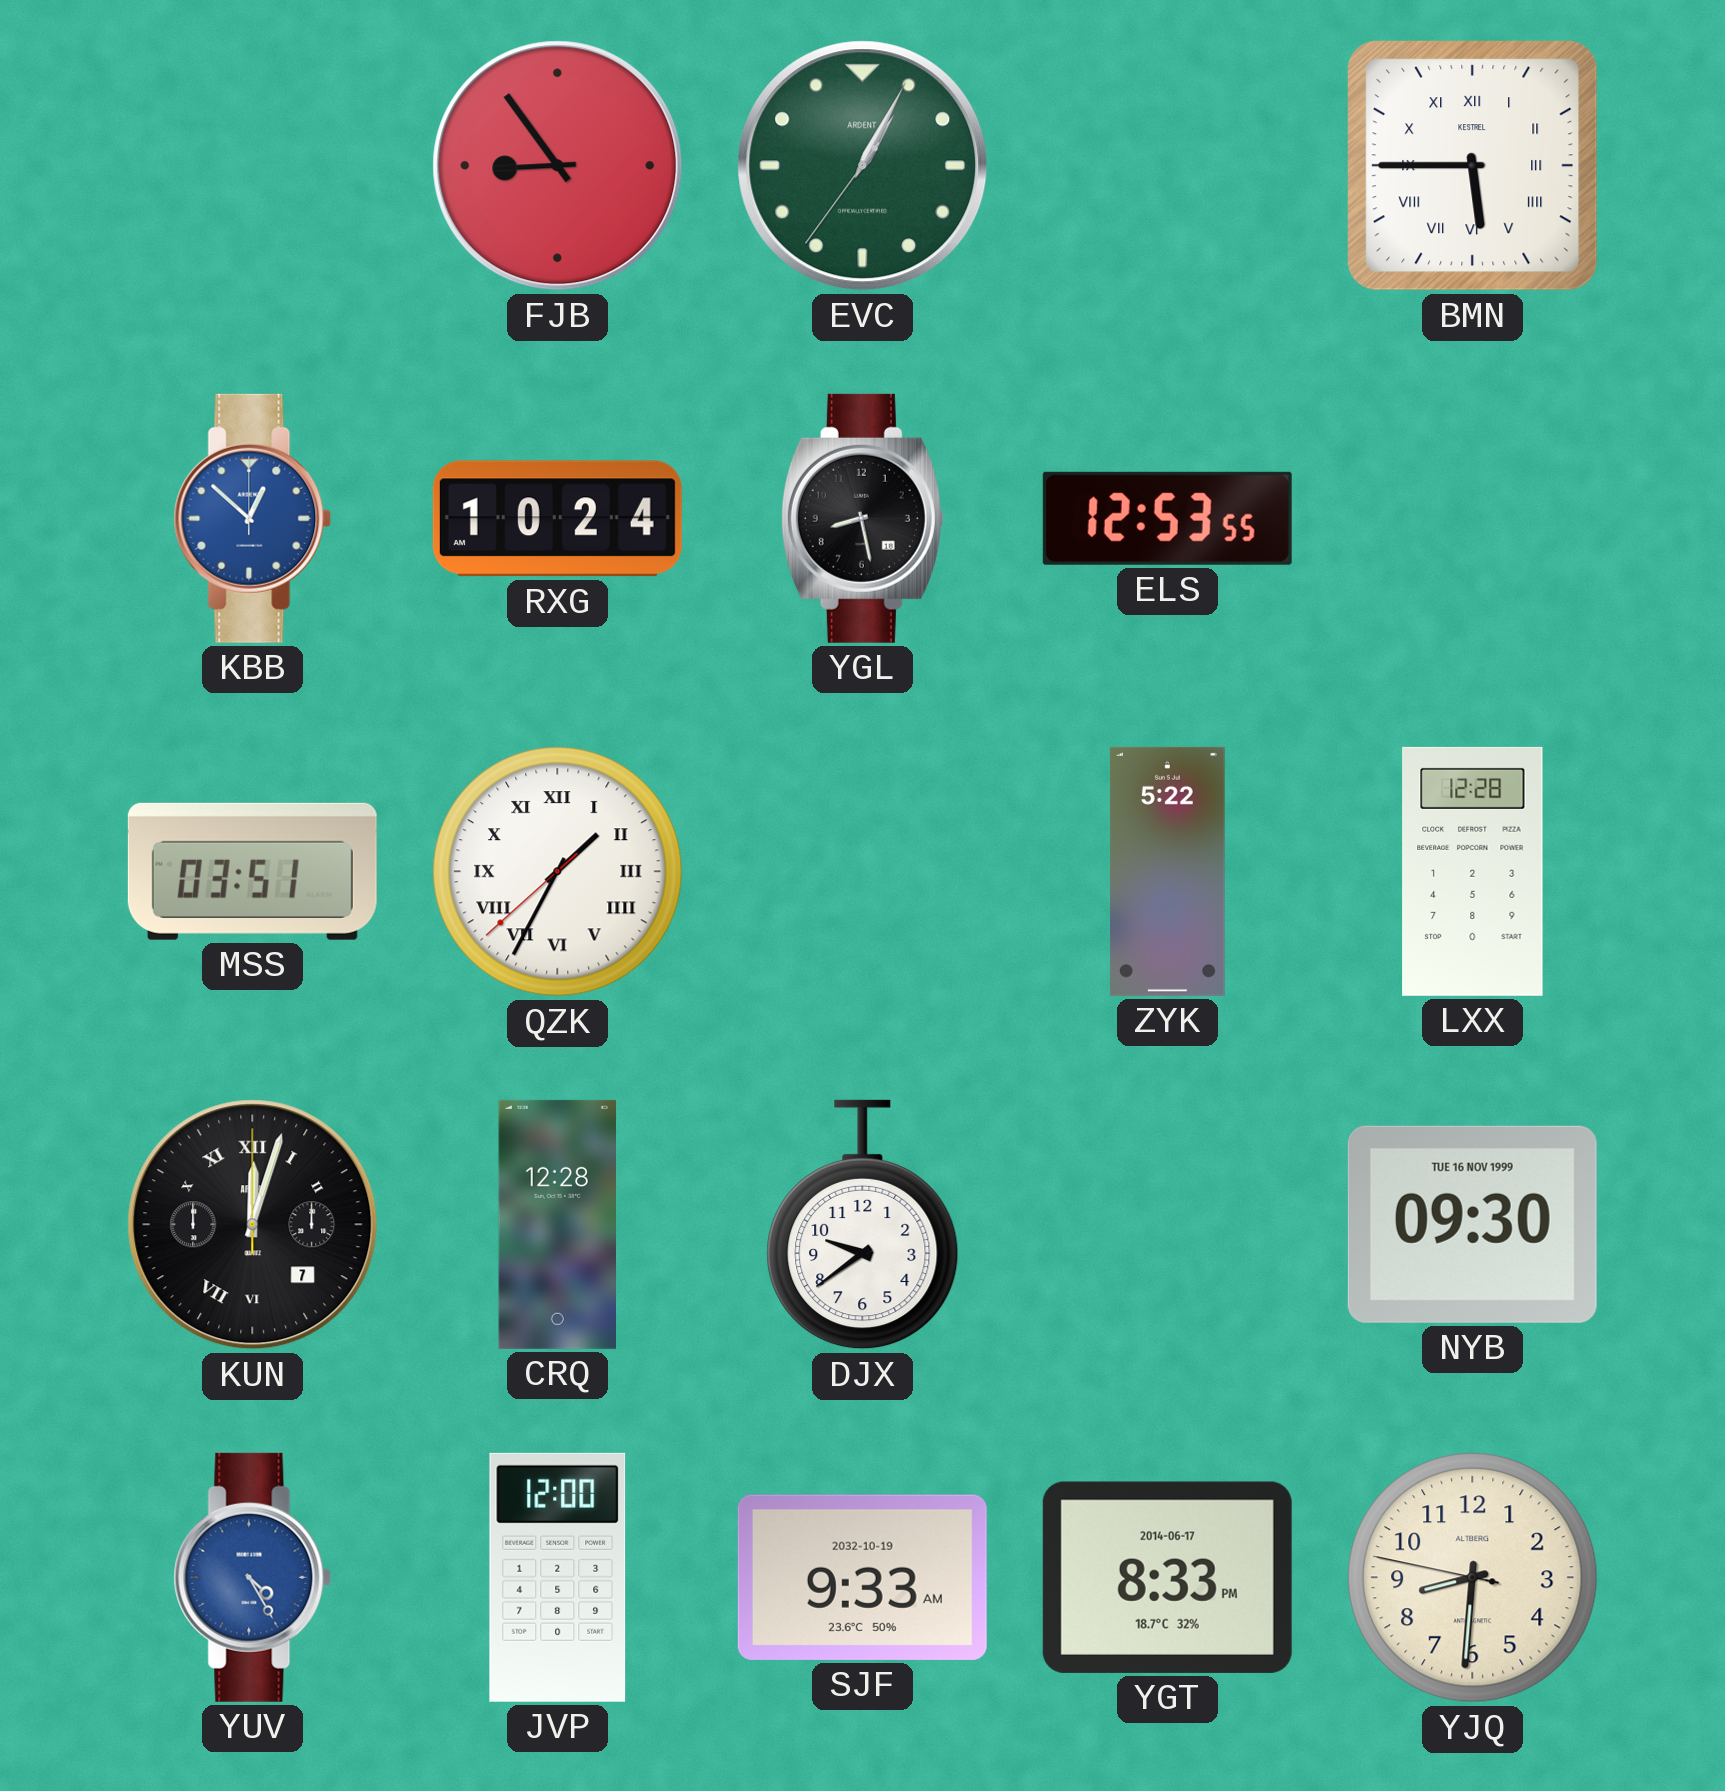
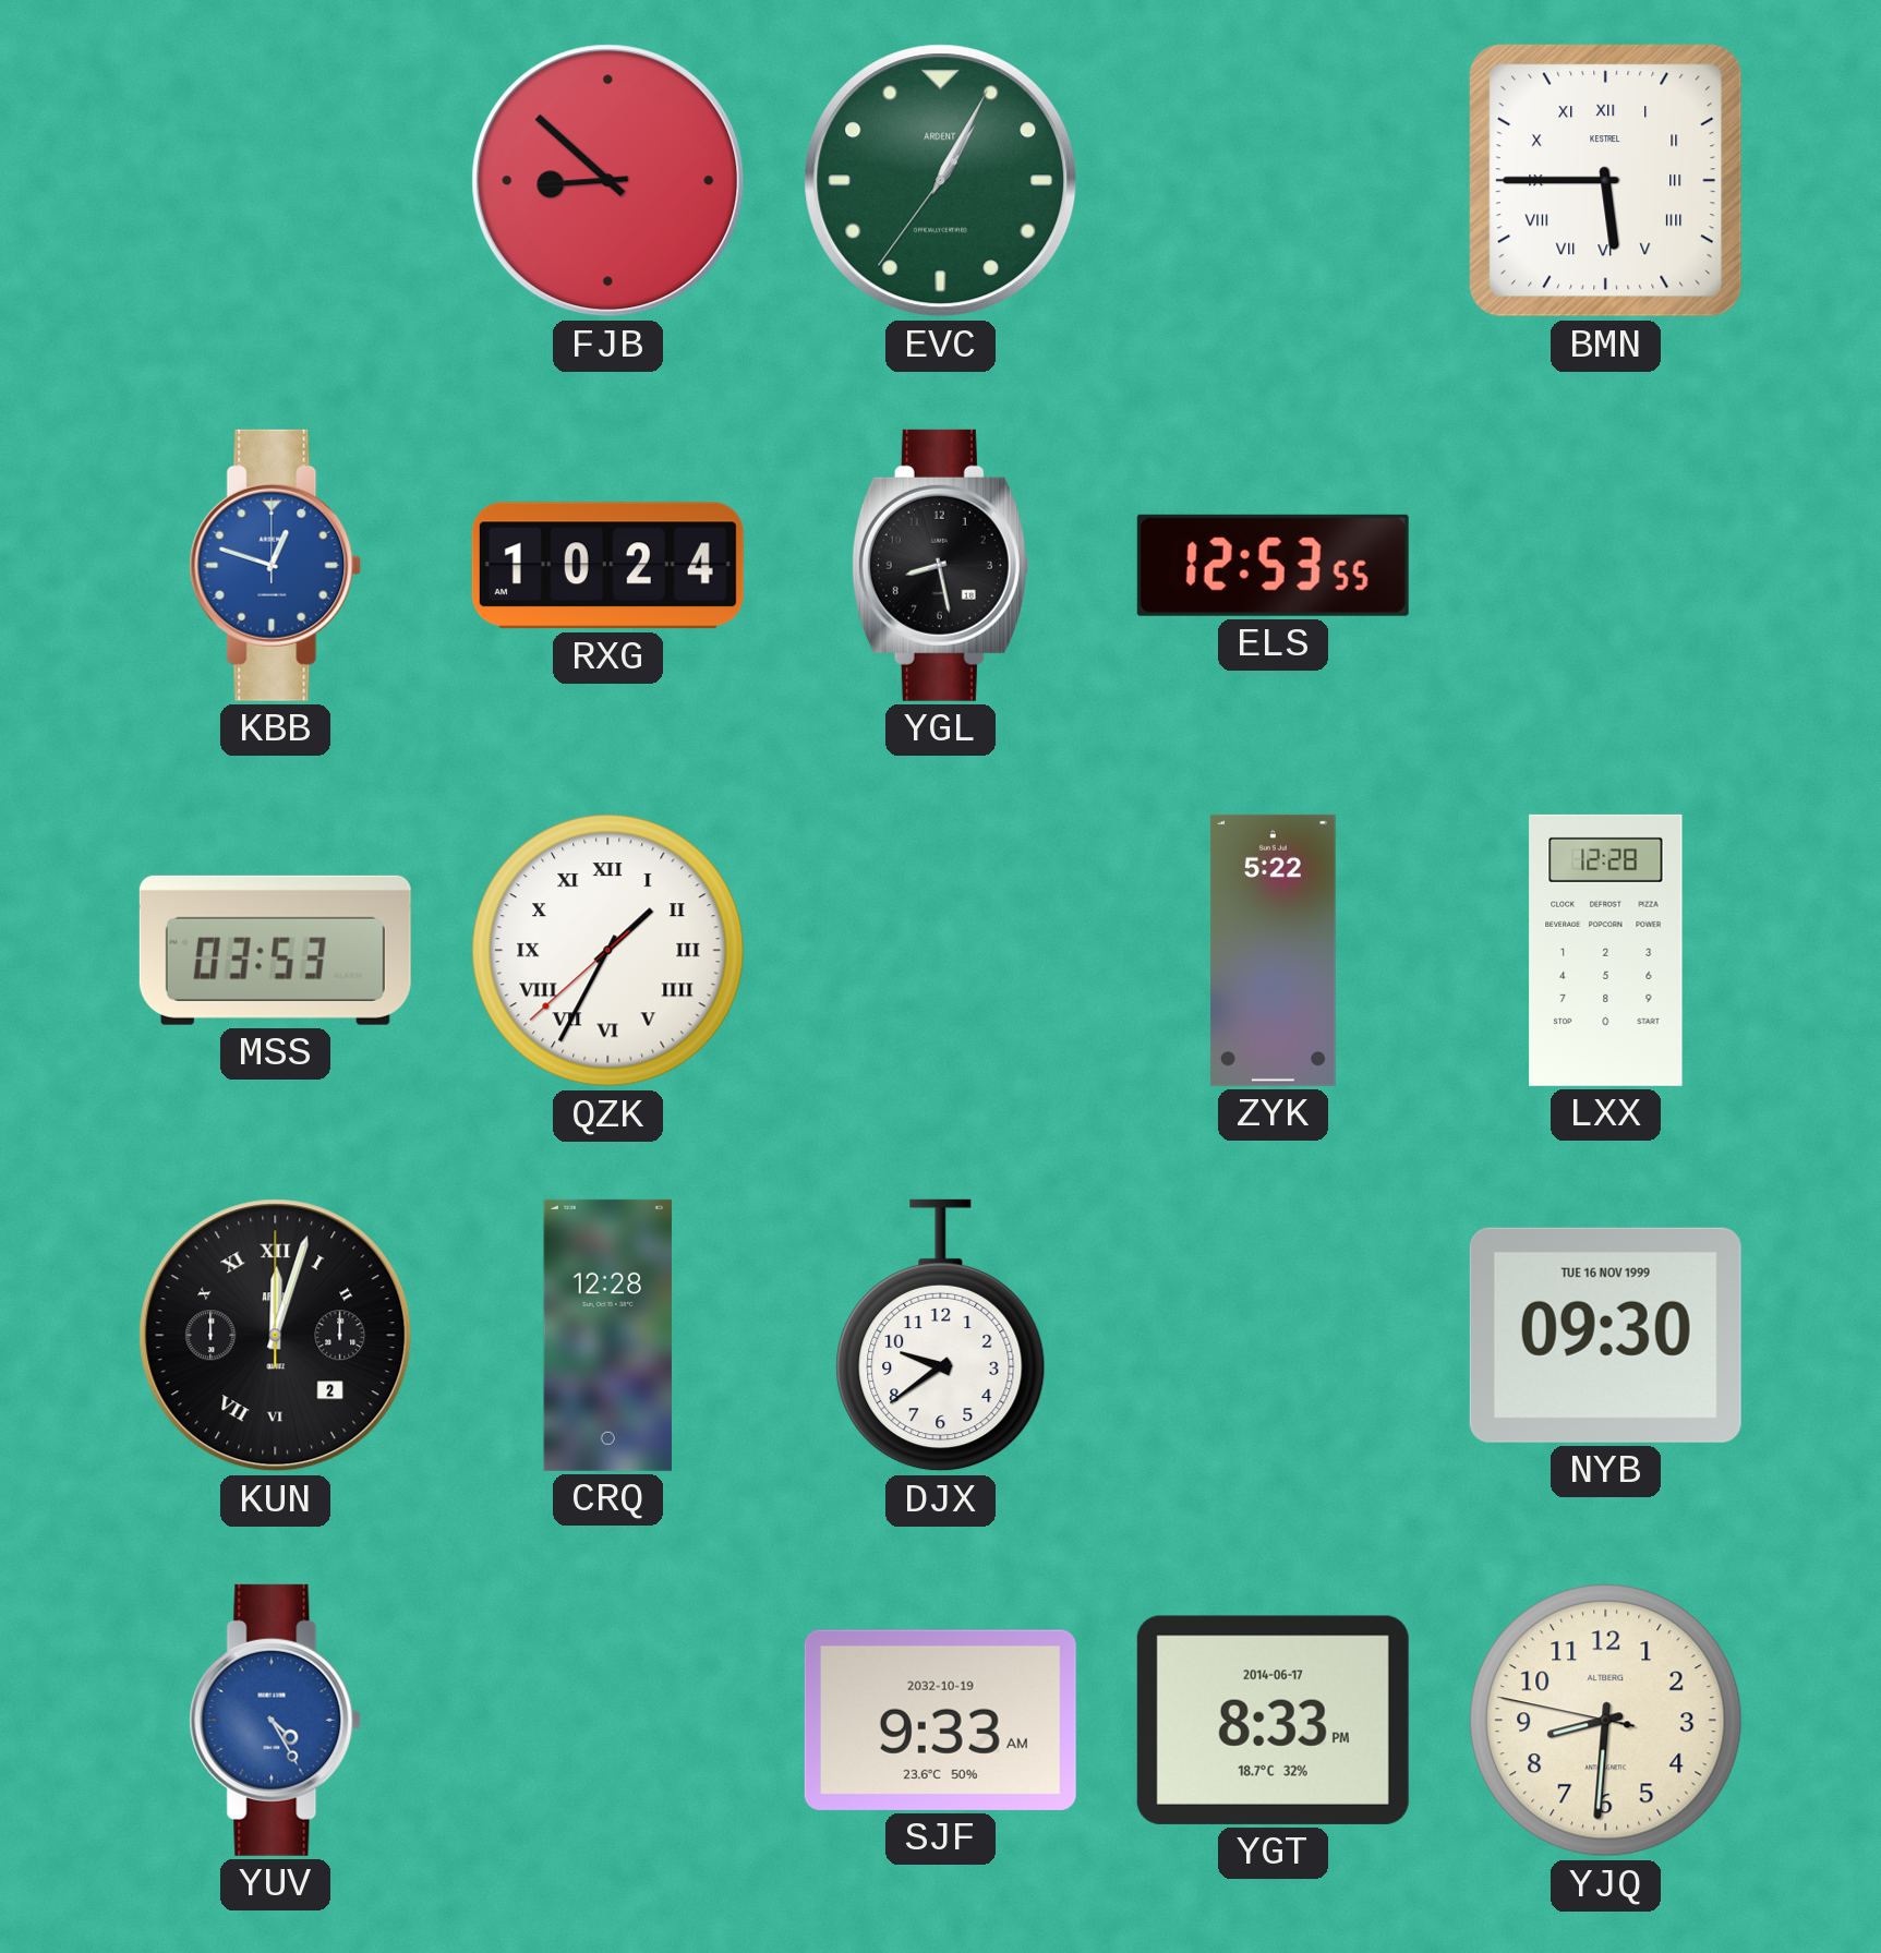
FJB: 8:54 -> 8:52
KBB: 12:52 -> 12:48
MSS: 03:51 -> 03:53
KUN date: 7 -> 2
JVP: 12:00 -> none
